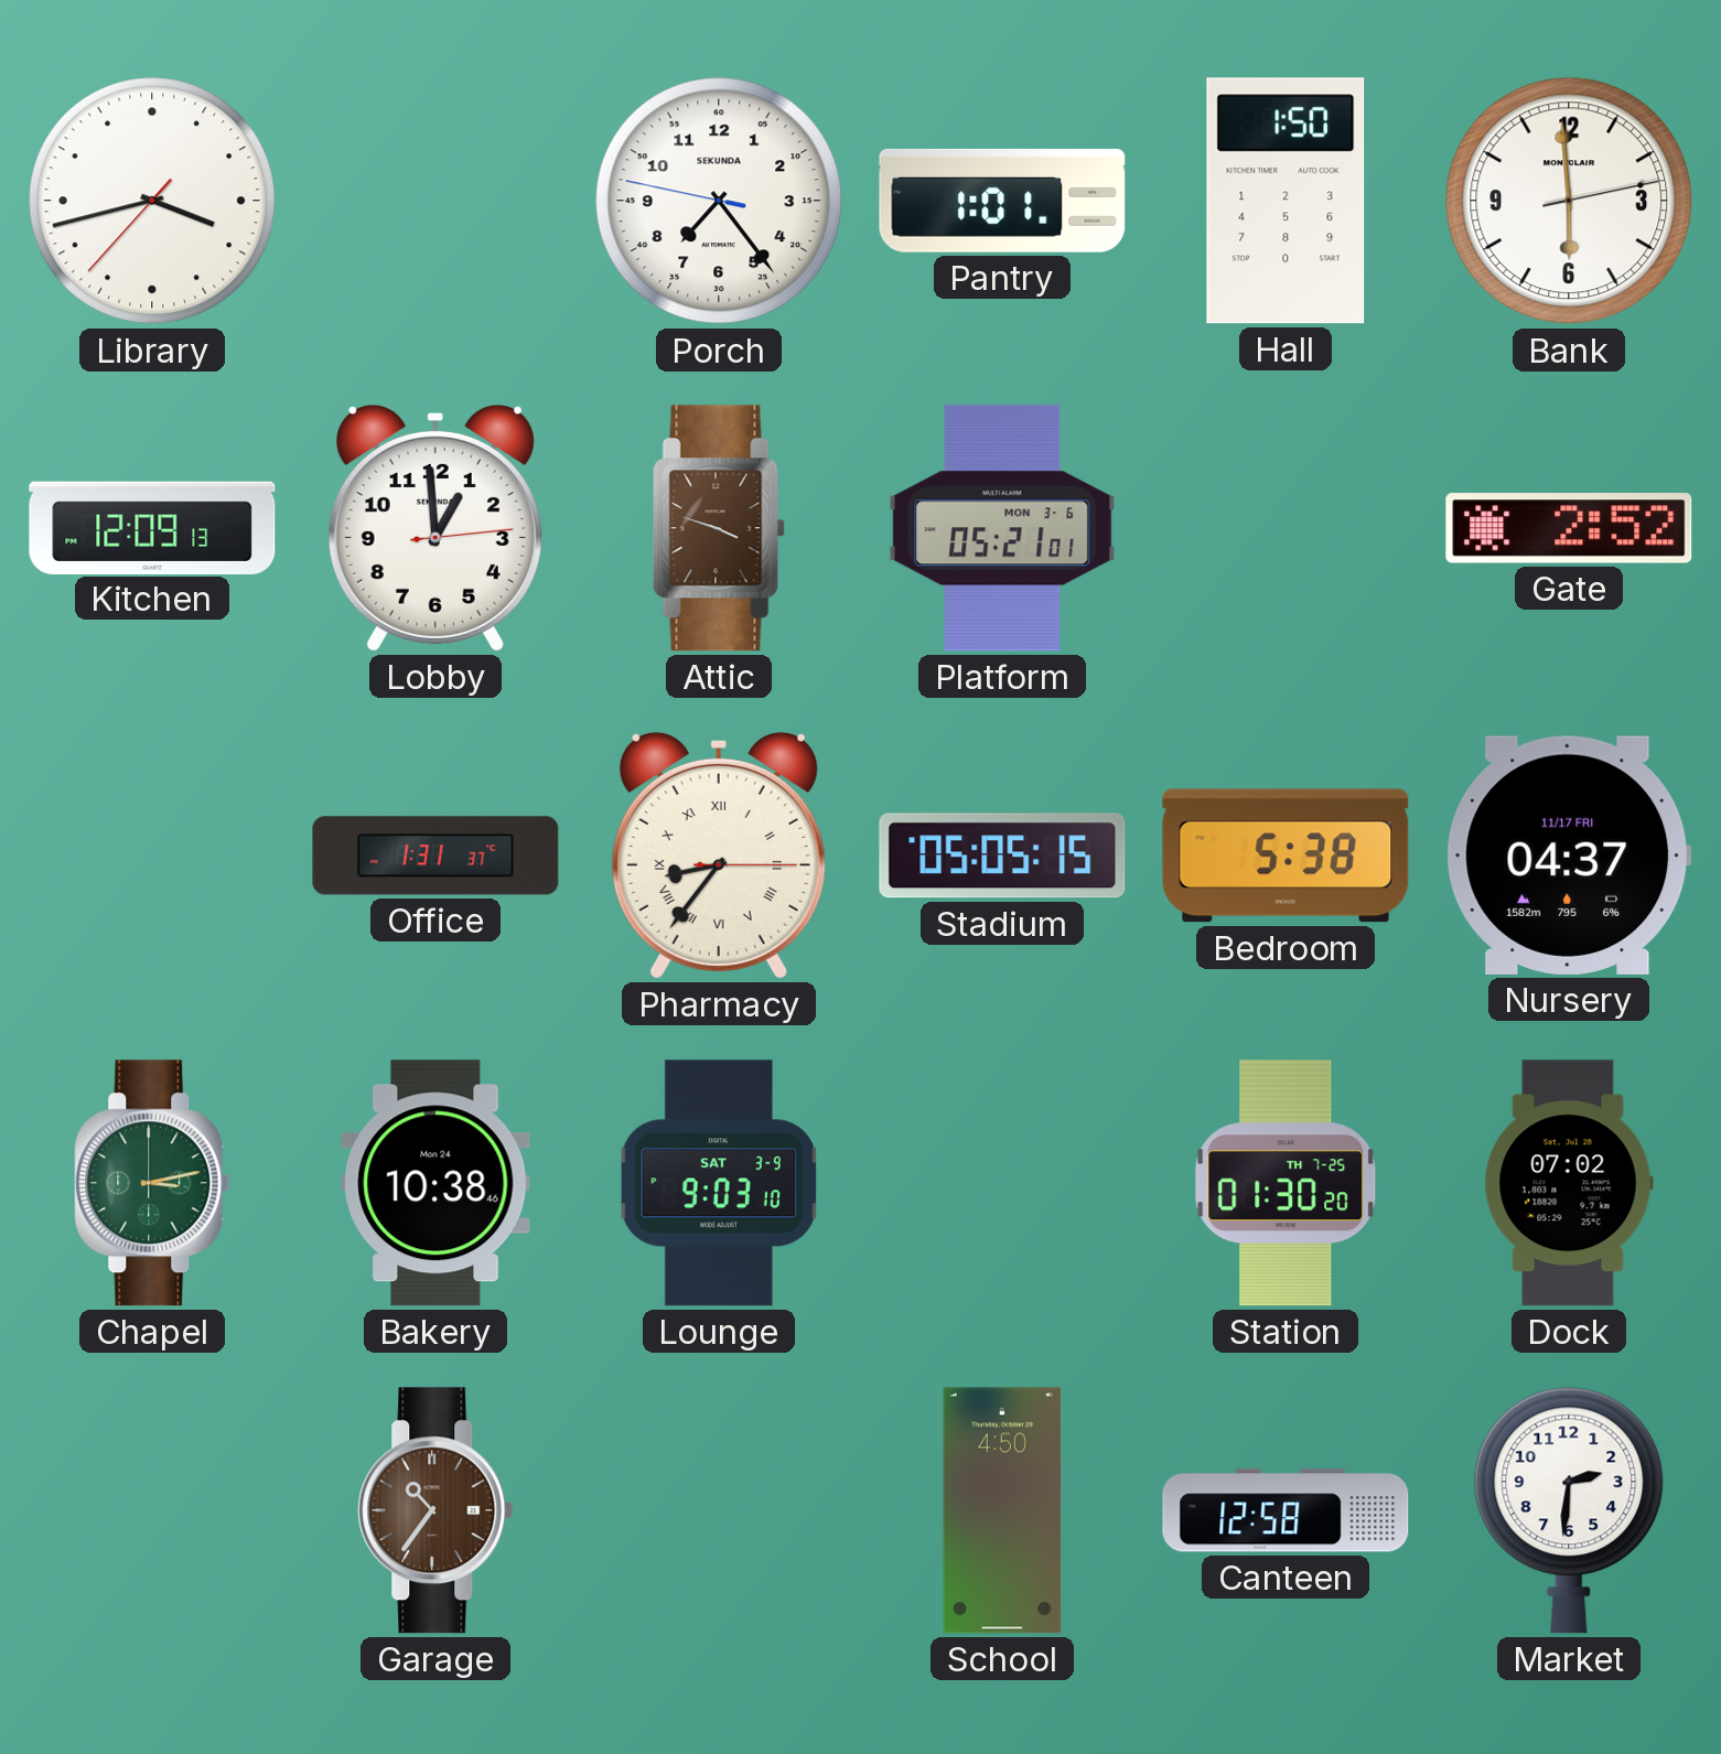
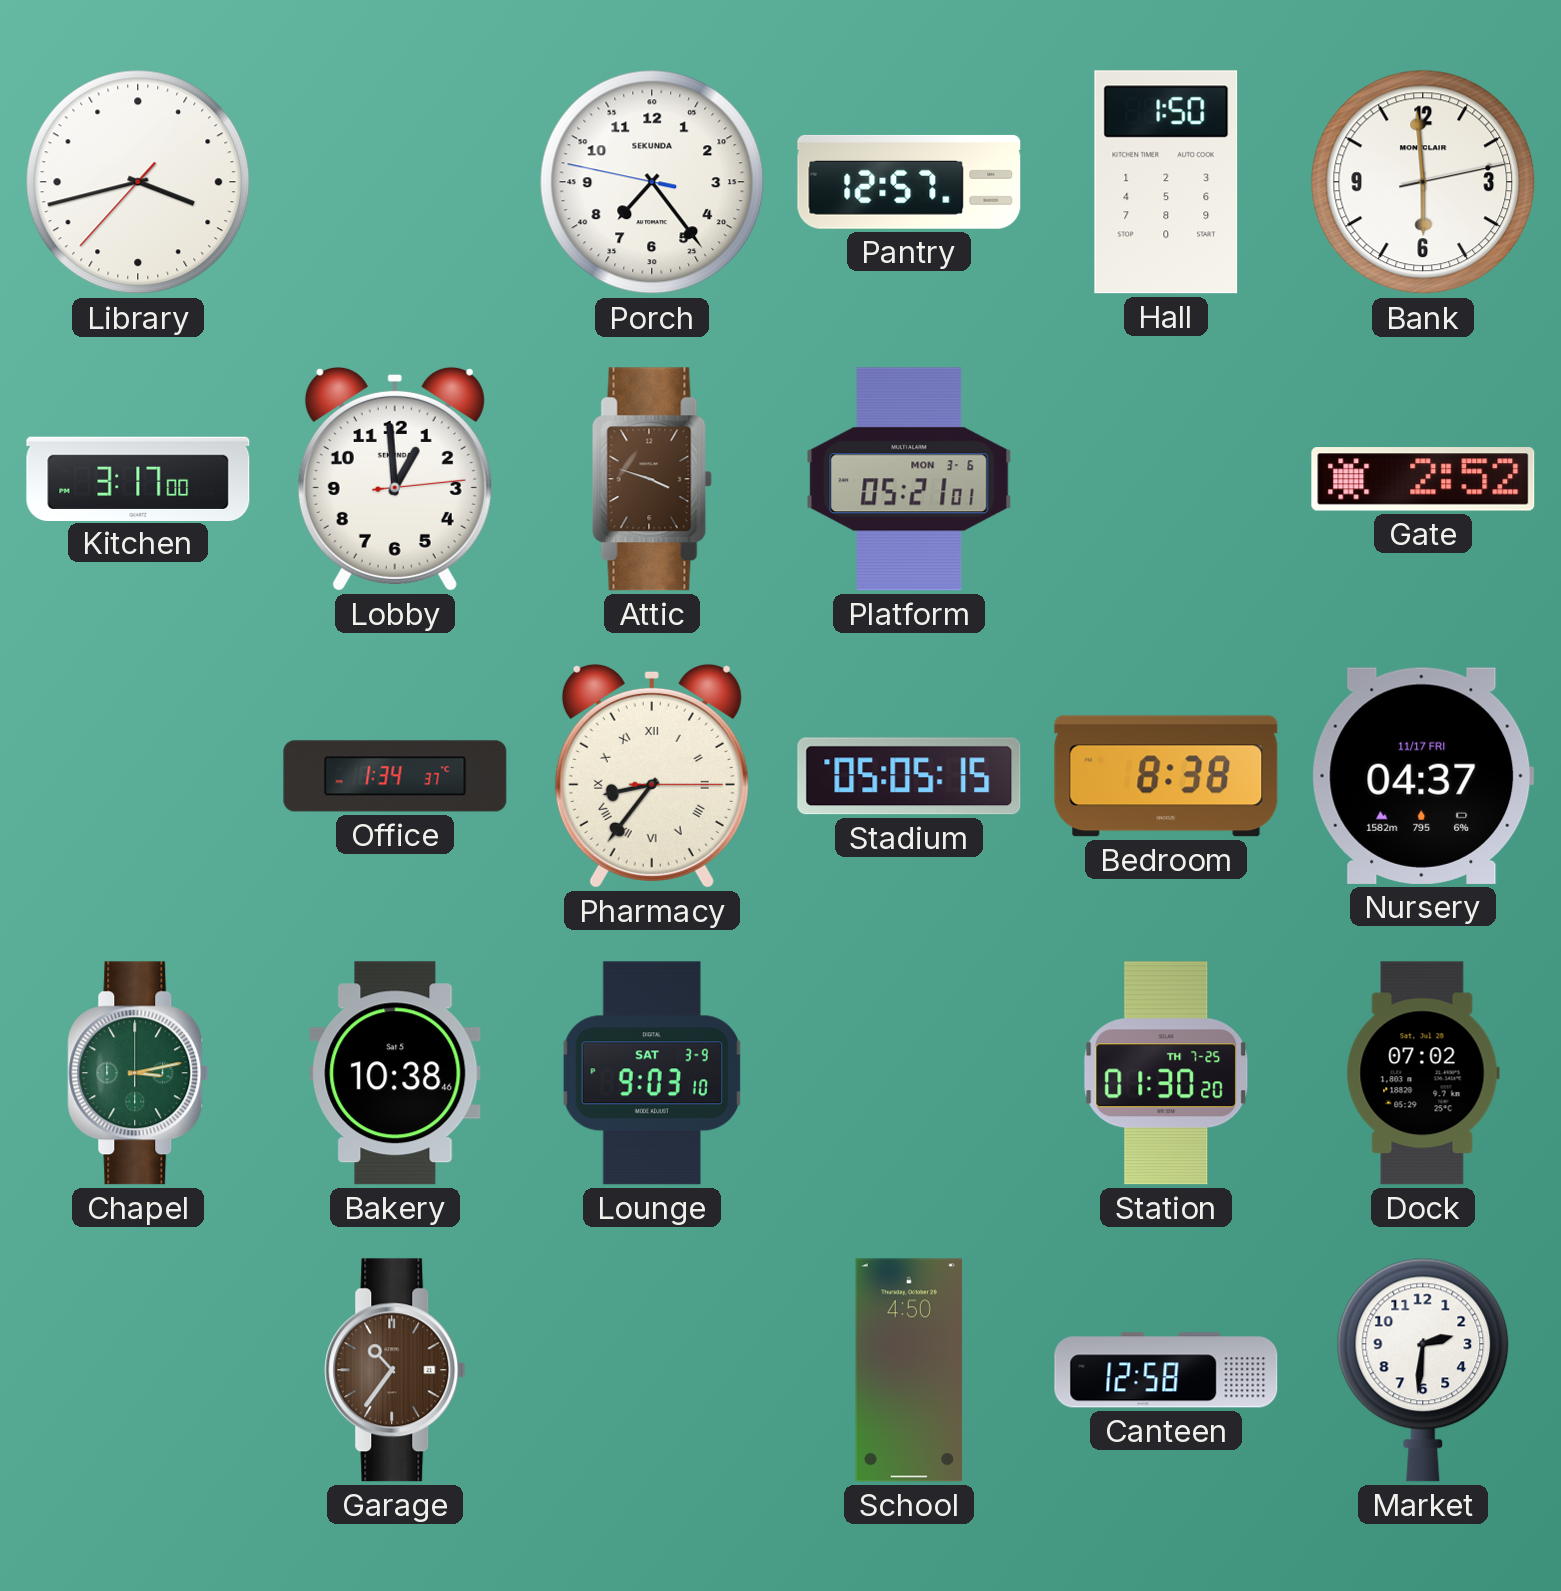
Pantry: 1:01 -> 12:57
Kitchen: 12:09 -> 3:17
Office: 1:31 -> 1:34
Bedroom: 5:38 -> 8:38
Bakery date: Mon 24 -> Sat 5
